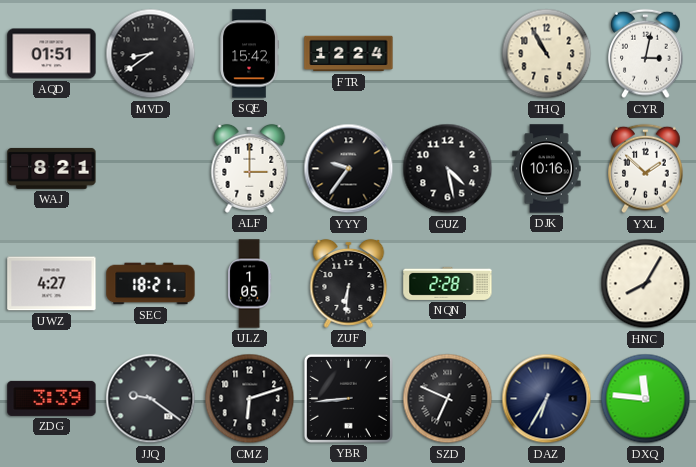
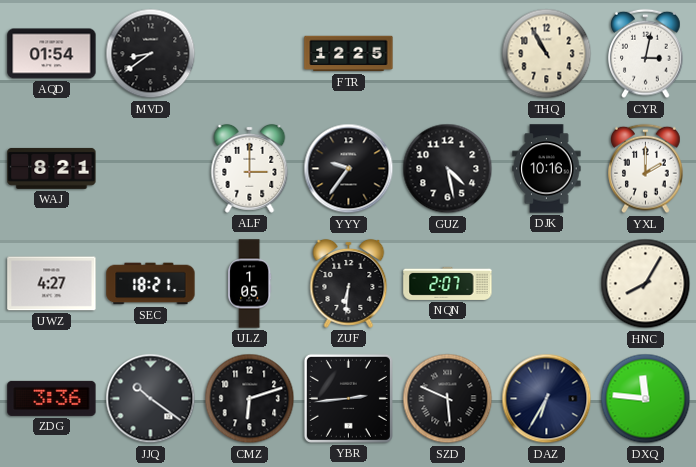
AQD: 01:51 -> 01:54
SQE: 15:42 -> none
FTR: 12:24 -> 12:25
YXL: 1:52 -> 2:00
NQN: 2:28 -> 2:07
ZDG: 3:39 -> 3:36
JJQ: 9:21 -> 10:21
YBR: 8:44 -> 2:44
SZD: 6:49 -> 5:49
